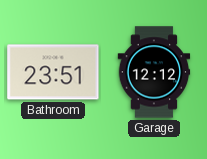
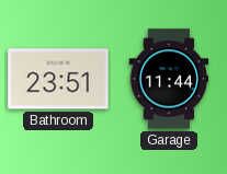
Garage: 12:12 -> 11:44
